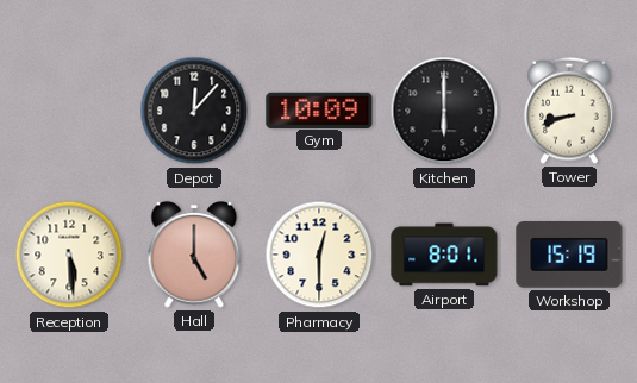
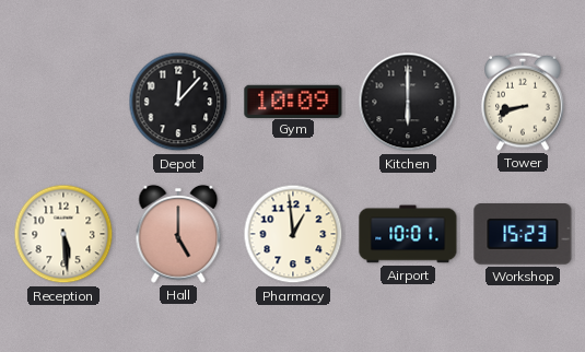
Pharmacy: 12:30 -> 12:59
Airport: 8:01 -> 10:01
Workshop: 15:19 -> 15:23
